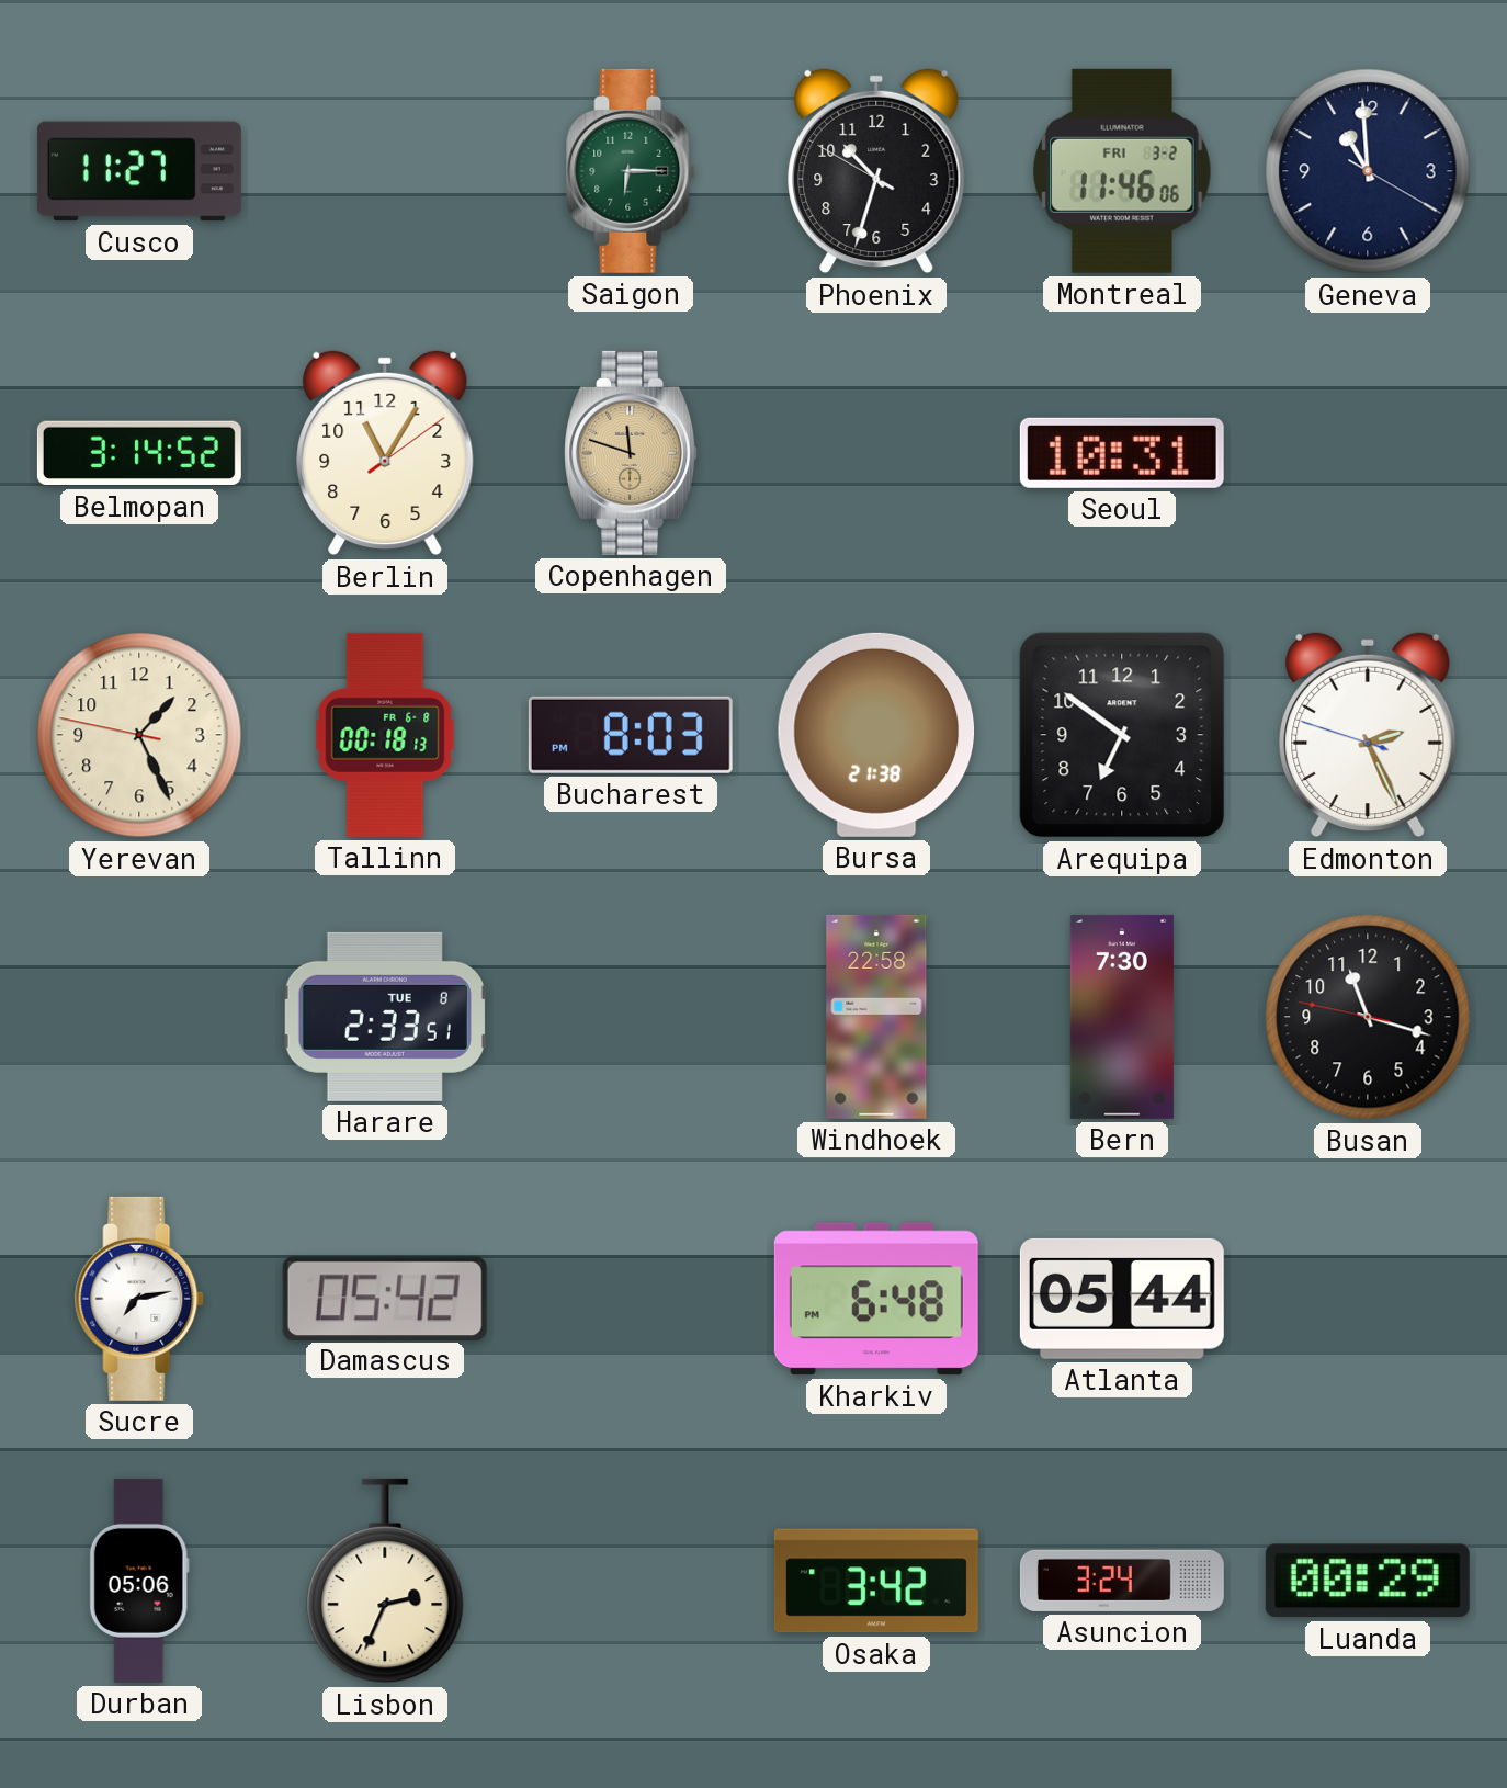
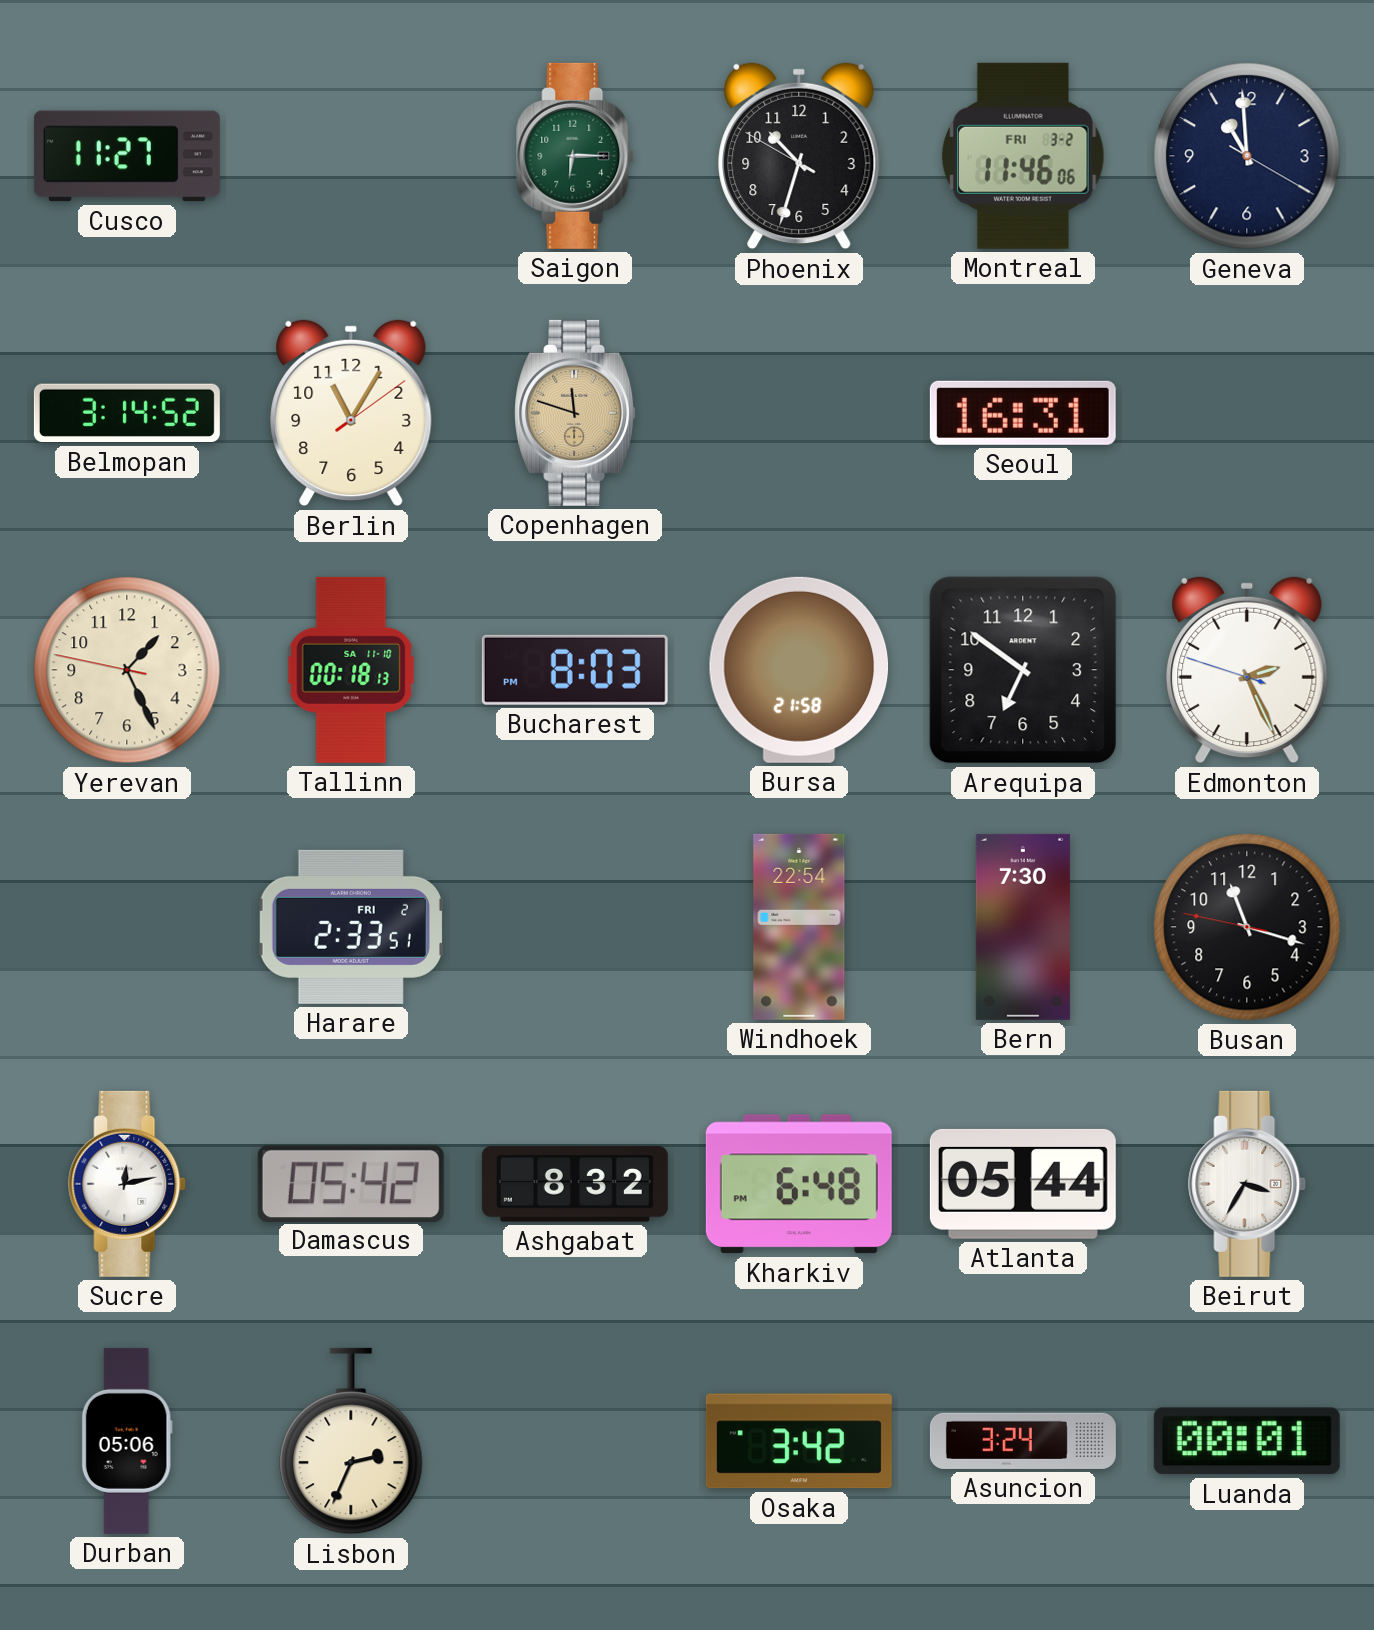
Seoul: 10:31 -> 16:31
Tallinn date: FR 6-8 -> SA 11-10
Bursa: 21:38 -> 21:58
Harare date: TUE 8 -> FRI 2
Windhoek: 22:58 -> 22:54
Sucre: 7:13 -> 12:13
Ashgabat: none -> 8:32
Beirut: none -> 3:35
Luanda: 00:29 -> 00:01
